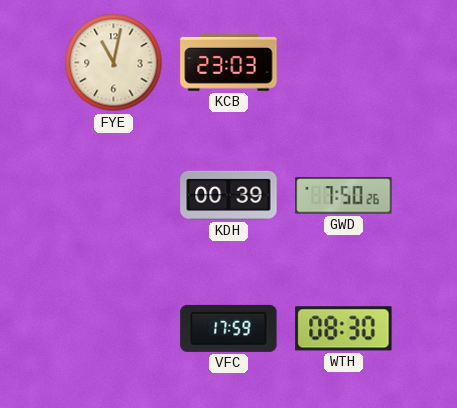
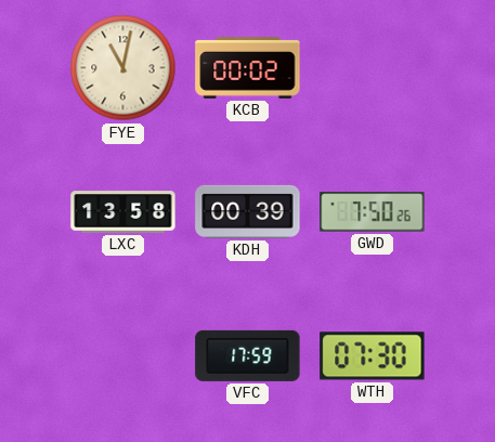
KCB: 23:03 -> 00:02
LXC: none -> 13:58
WTH: 08:30 -> 07:30
